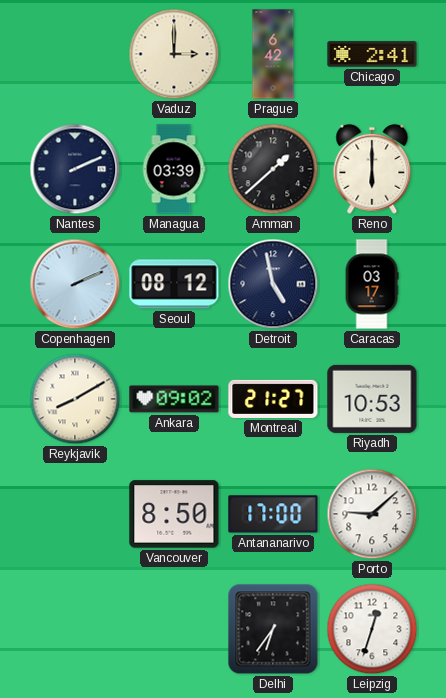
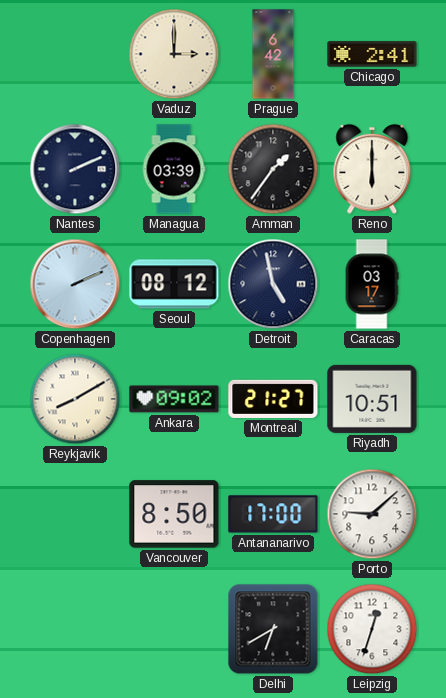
Amman: 1:38 -> 1:36
Riyadh: 10:53 -> 10:51
Delhi: 6:36 -> 6:40
